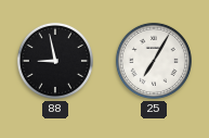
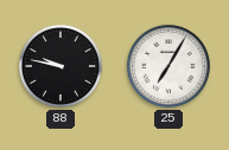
88: 8:58 -> 9:47
